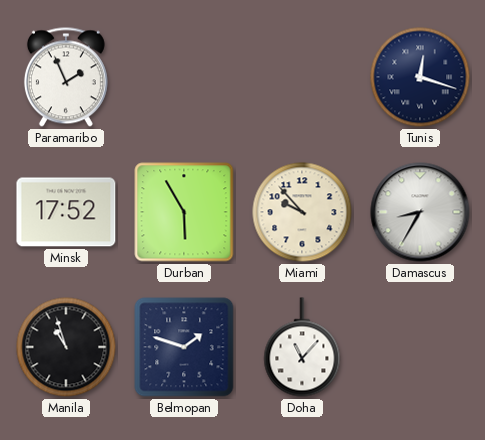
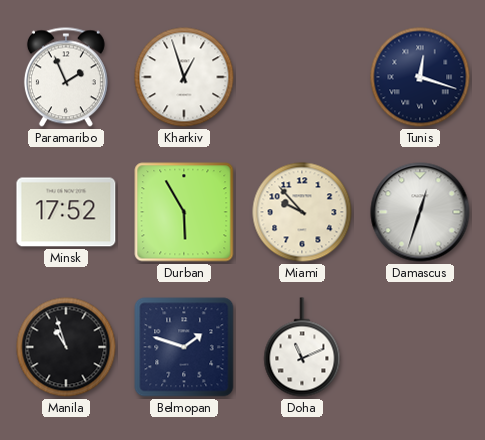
Kharkiv: none -> 12:57
Damascus: 8:35 -> 12:33
Doha: 11:07 -> 11:11
